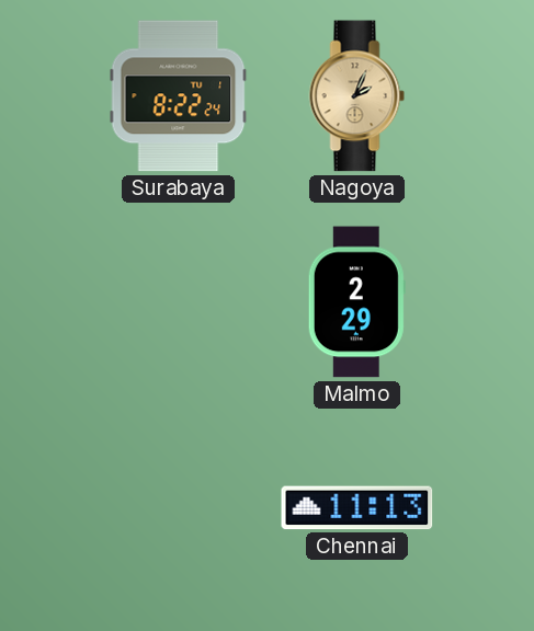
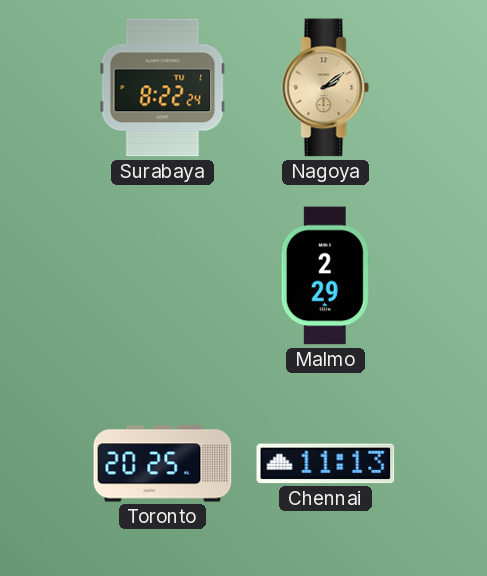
Nagoya: 2:04 -> 2:09
Toronto: none -> 20:25
